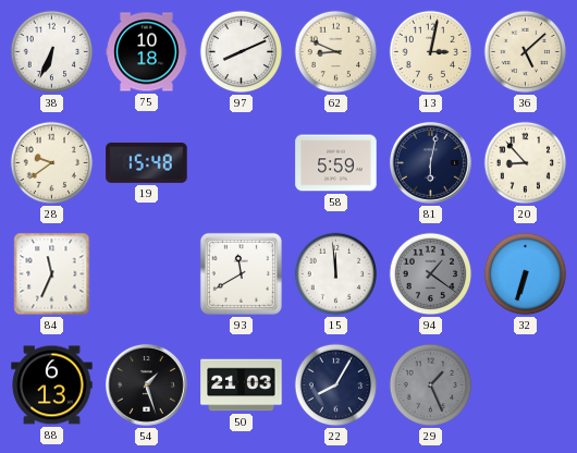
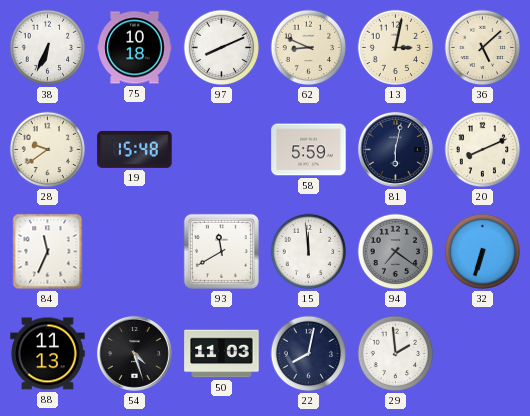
20: 8:53 -> 8:11
94: 1:21 -> 7:21
88: 6:13 -> 11:13
54: 1:27 -> 4:27
50: 21:03 -> 11:03
22: 8:05 -> 8:02
29: 1:26 -> 1:59
29 dial: grey -> white
